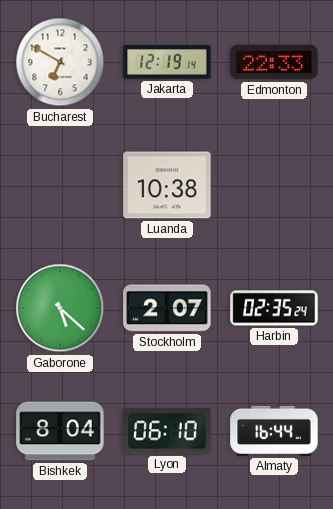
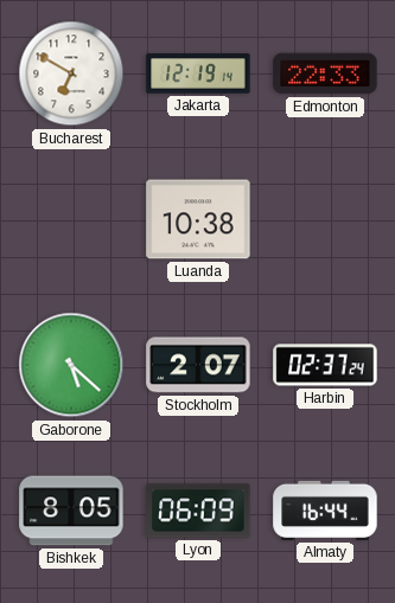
Harbin: 02:35 -> 02:37
Bishkek: 8:04 -> 8:05
Lyon: 06:10 -> 06:09
